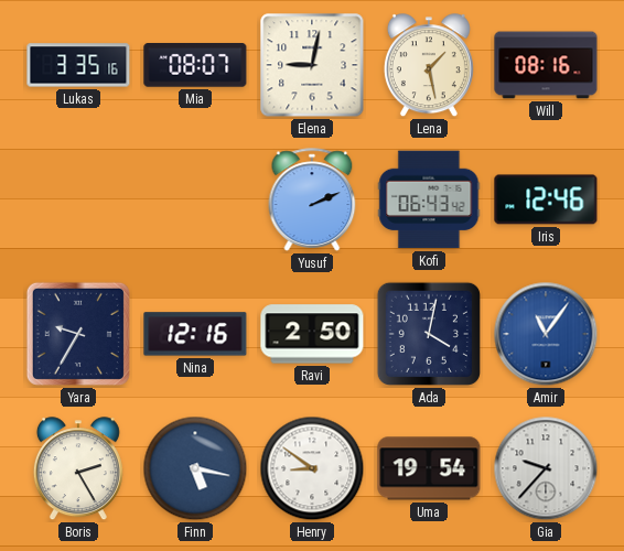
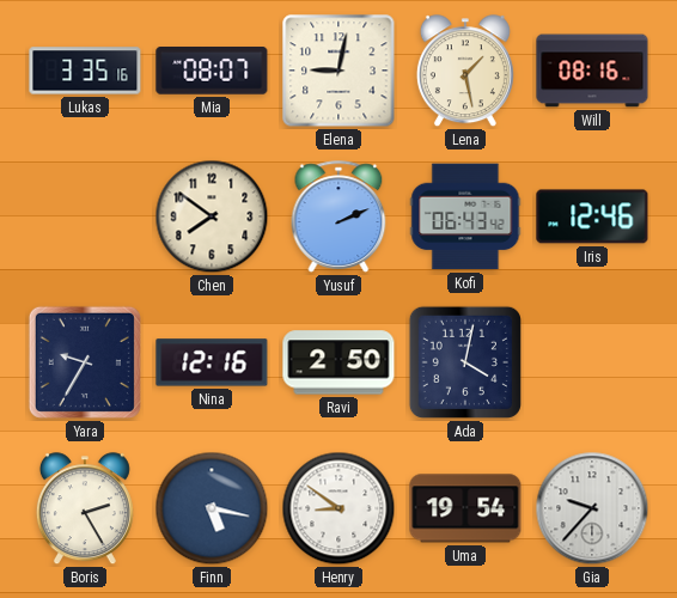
Chen: none -> 7:51
Amir: 11:06 -> none
